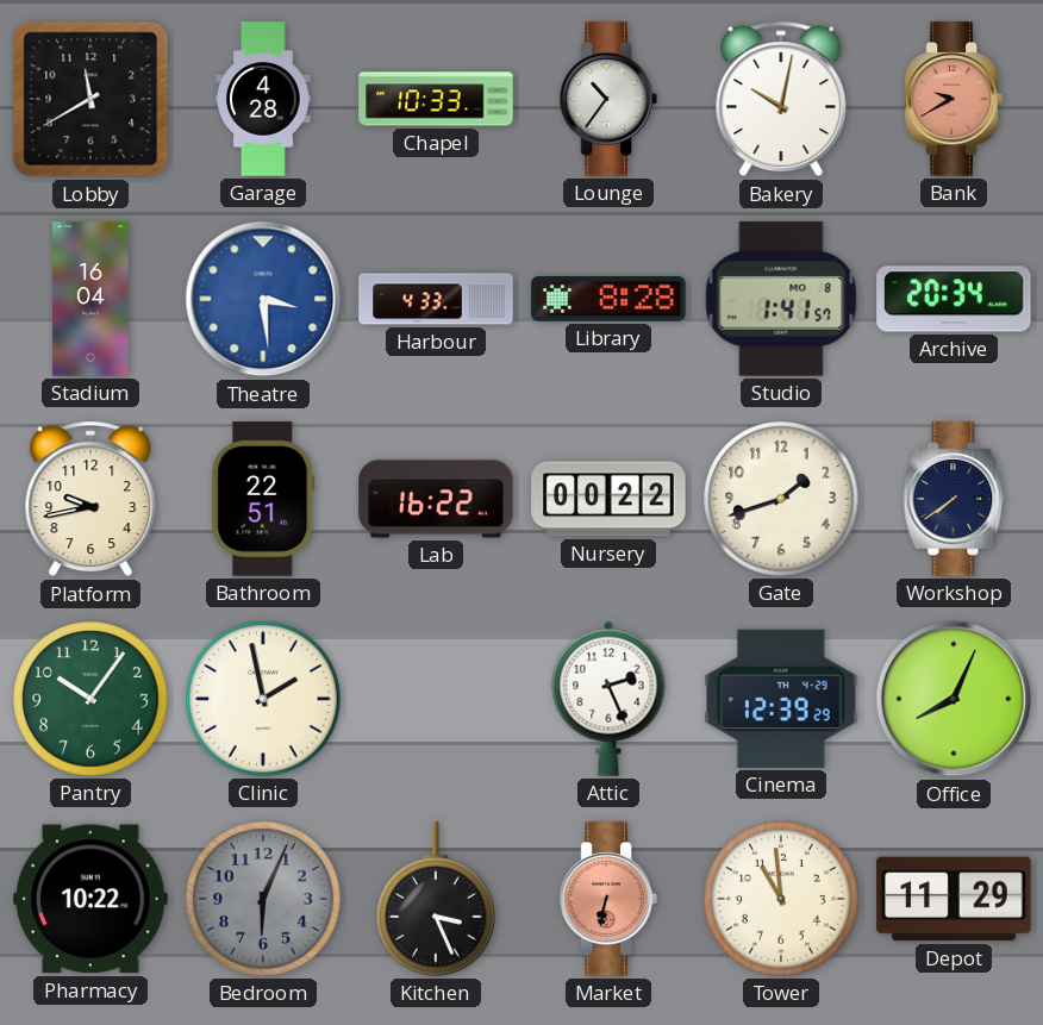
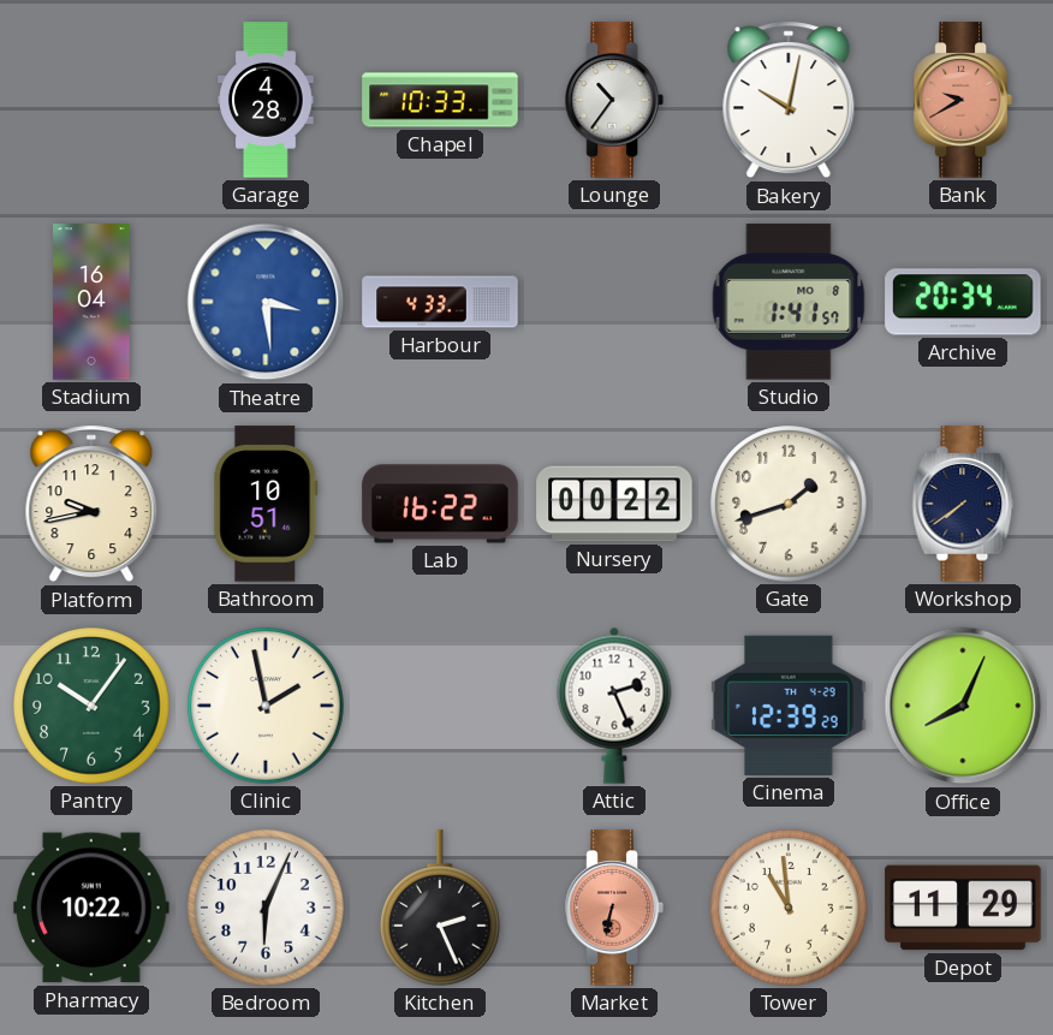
Lobby: 11:40 -> none
Library: 8:28 -> none
Bathroom: 22:51 -> 10:51
Bedroom dial: grey -> white
Kitchen: 3:26 -> 2:26
